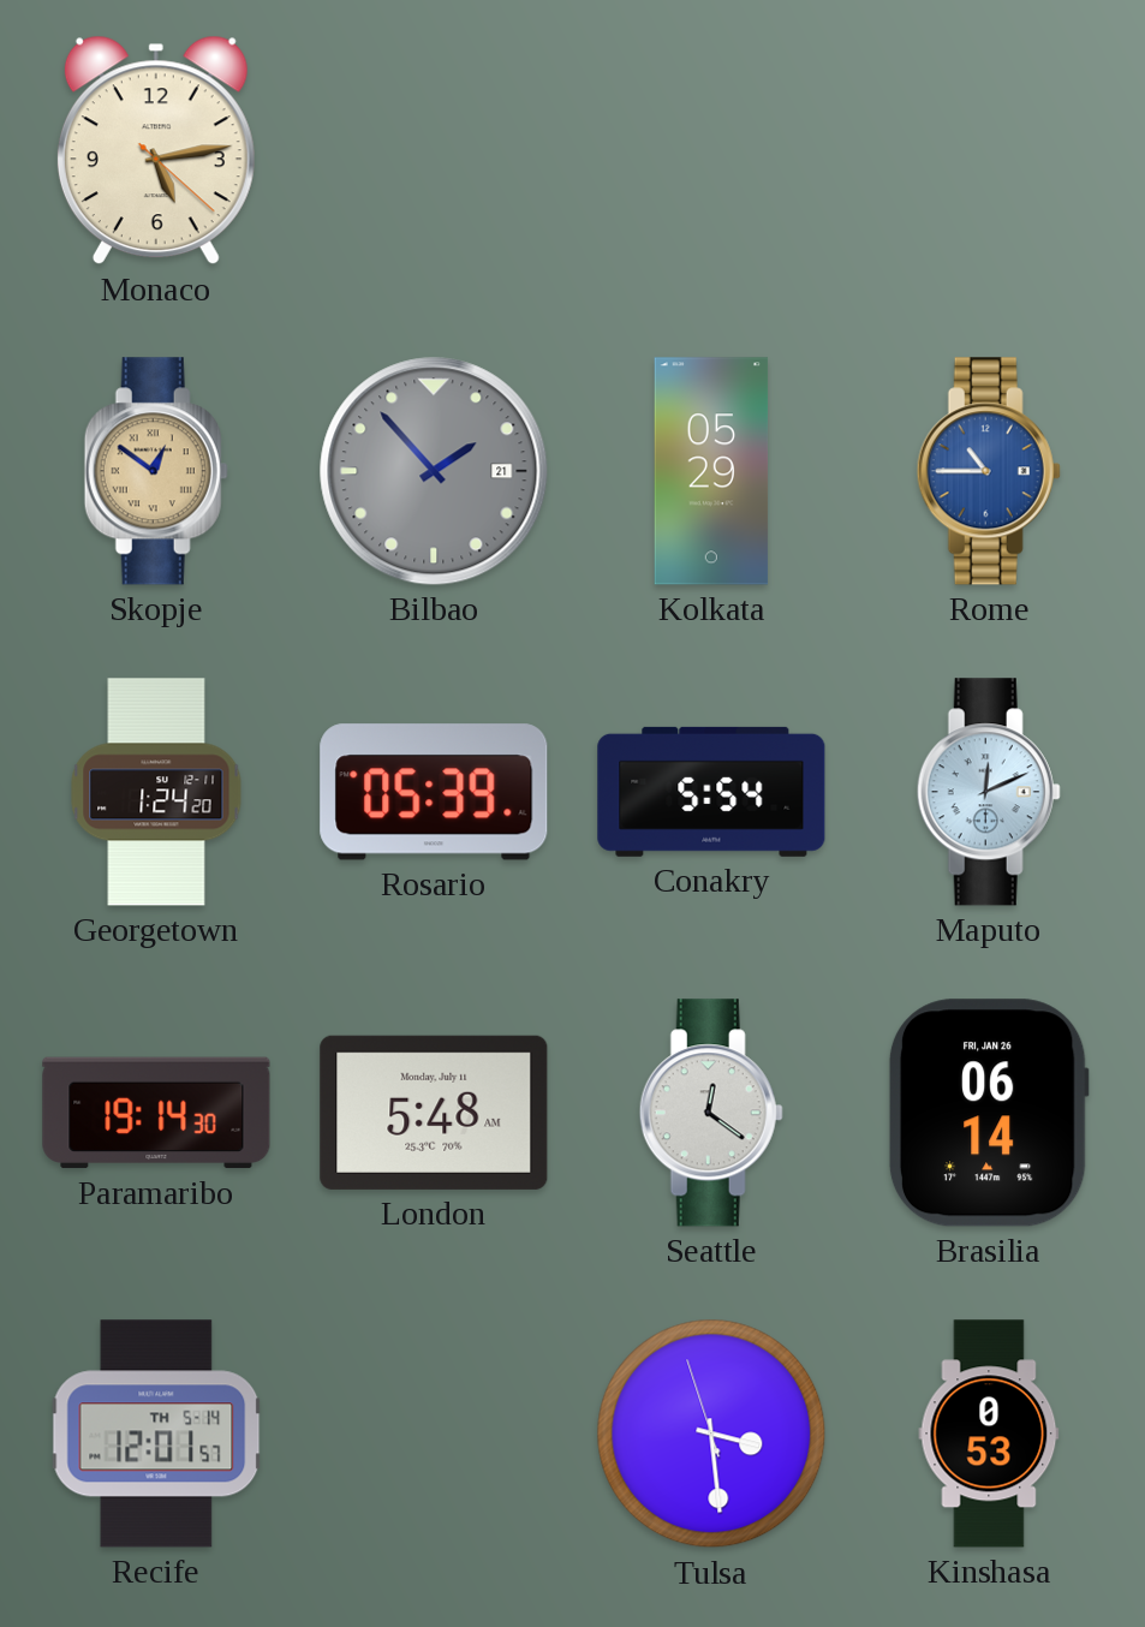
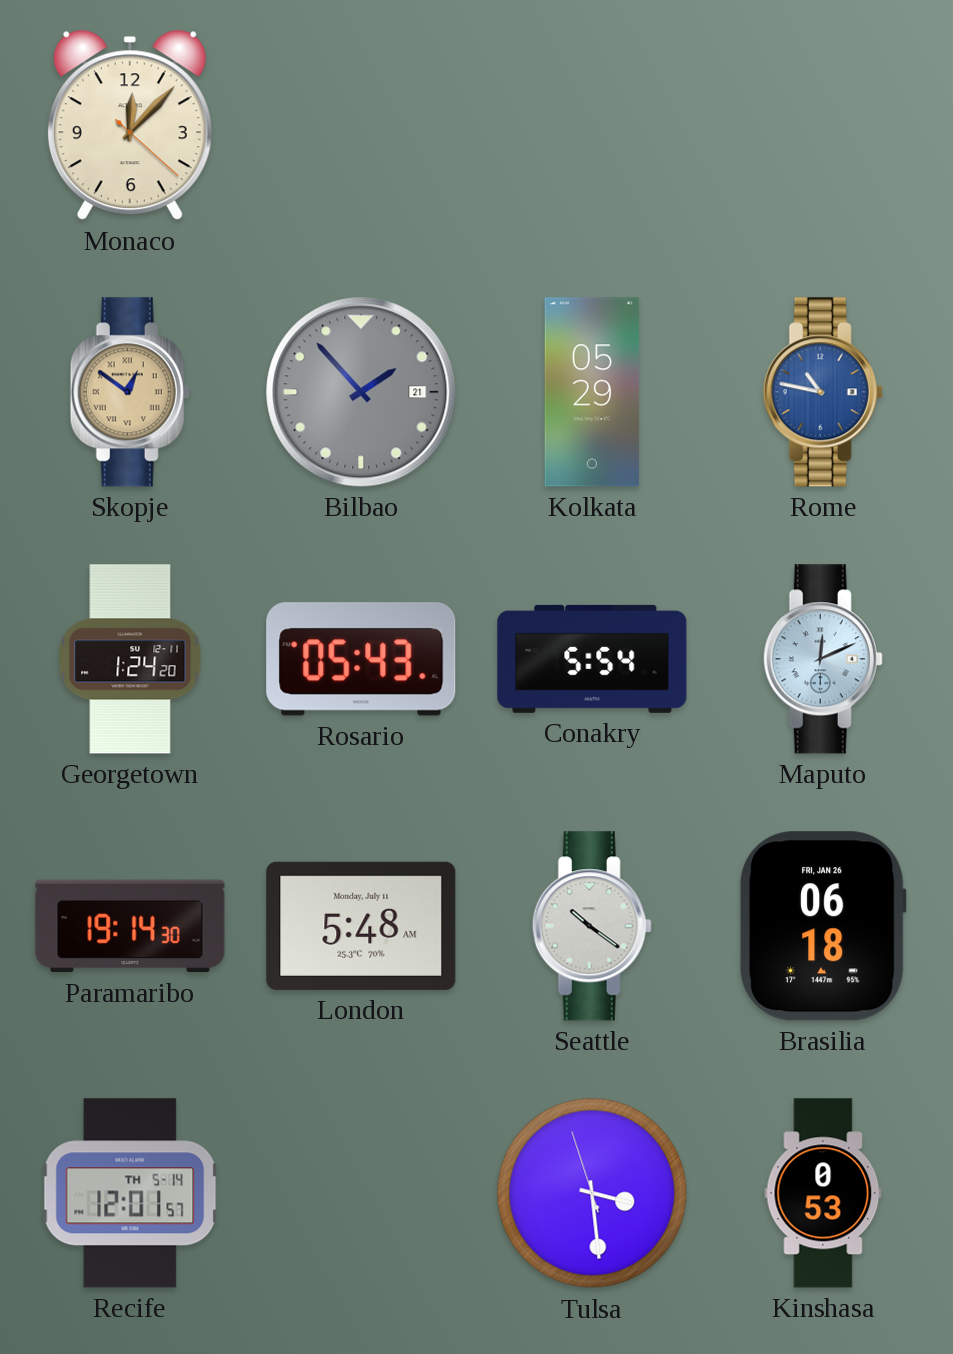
Monaco: 5:13 -> 12:07
Rome: 10:45 -> 10:47
Rosario: 05:39 -> 05:43
Seattle: 12:21 -> 10:21
Brasilia: 06:14 -> 06:18
